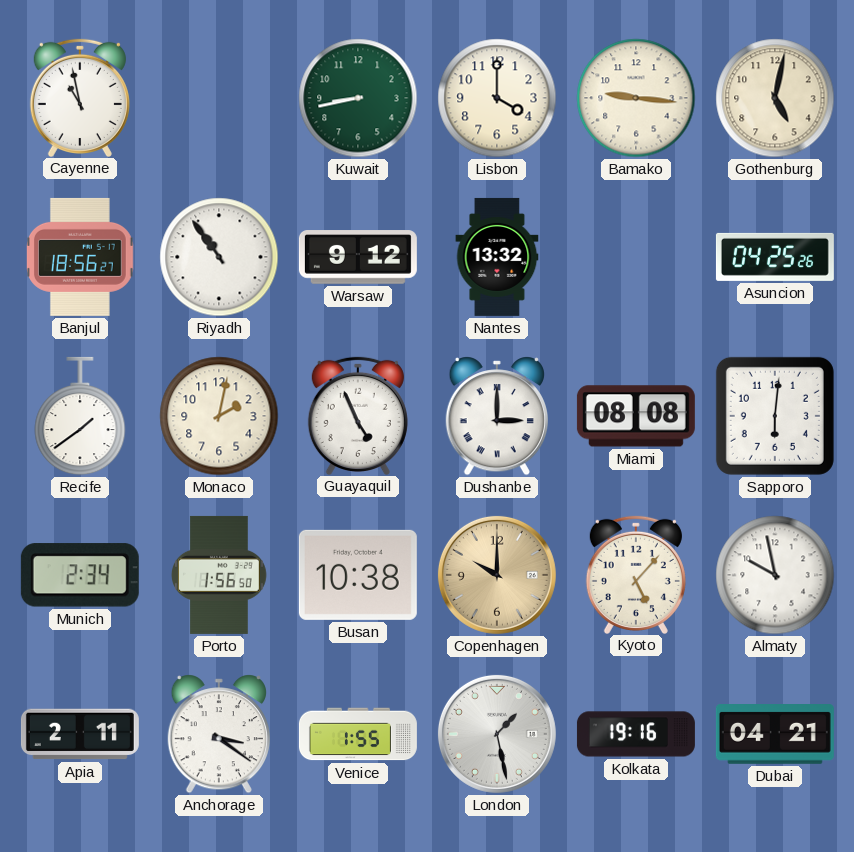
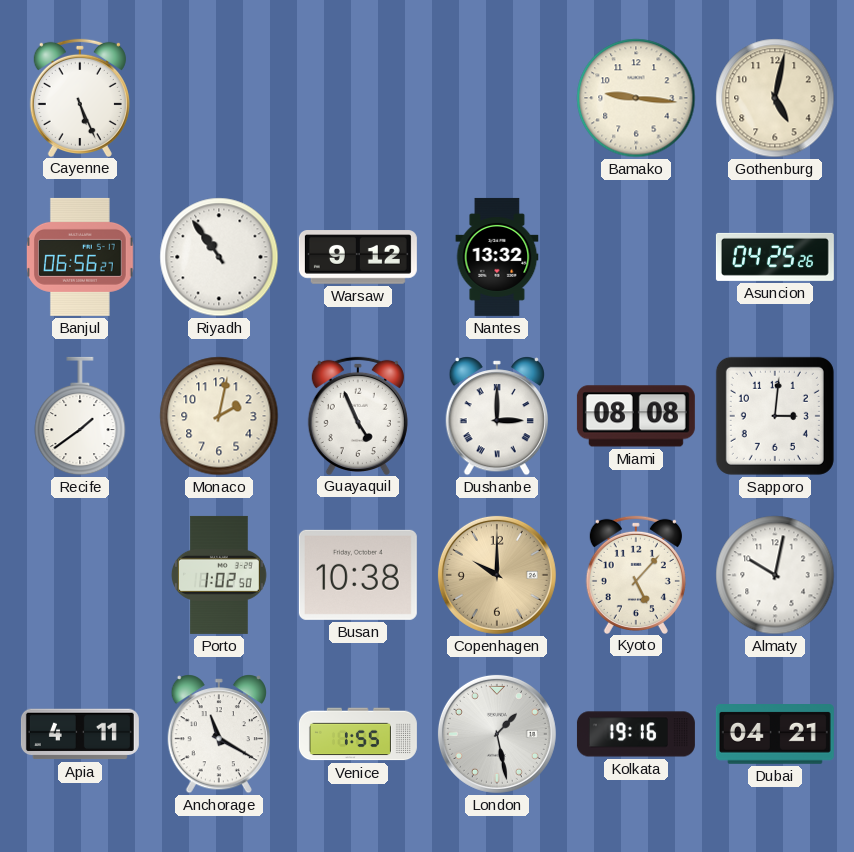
Cayenne: 10:58 -> 5:26
Kuwait: 8:43 -> none
Lisbon: 4:00 -> none
Banjul: 18:56 -> 06:56
Sapporo: 6:01 -> 3:01
Munich: 2:34 -> none
Porto: 1:56 -> 1:02
Almaty: 9:58 -> 10:02
Apia: 2:11 -> 4:11
Anchorage: 3:21 -> 11:20
